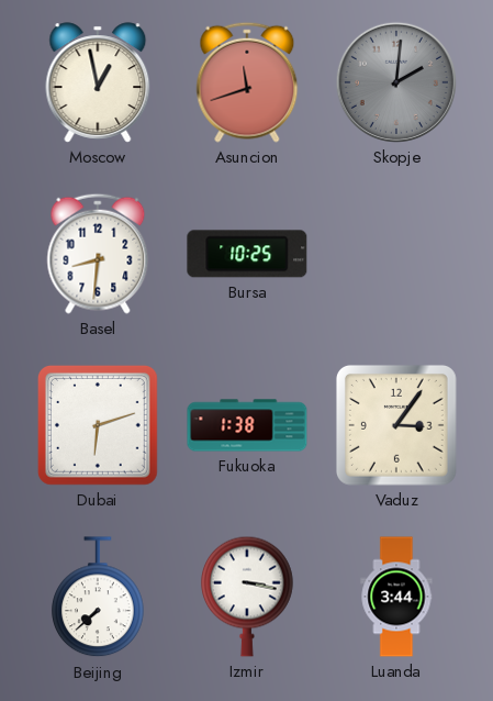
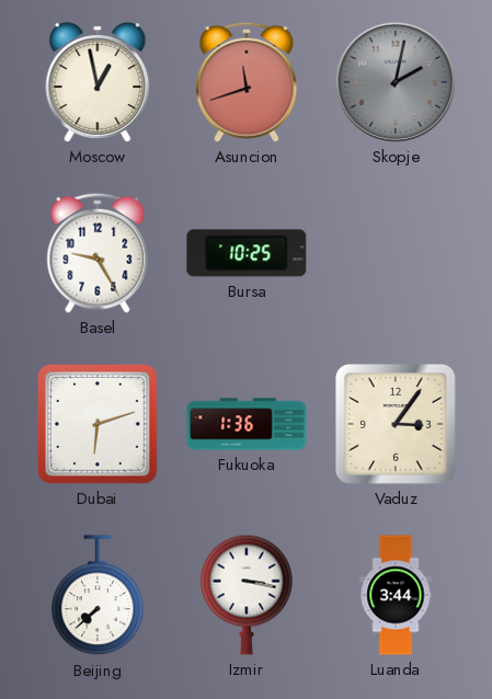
Skopje: 2:01 -> 2:02
Basel: 8:31 -> 9:25
Fukuoka: 1:38 -> 1:36
